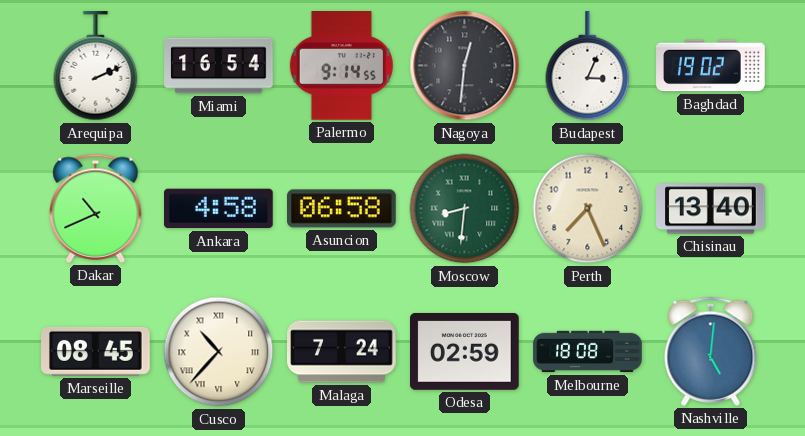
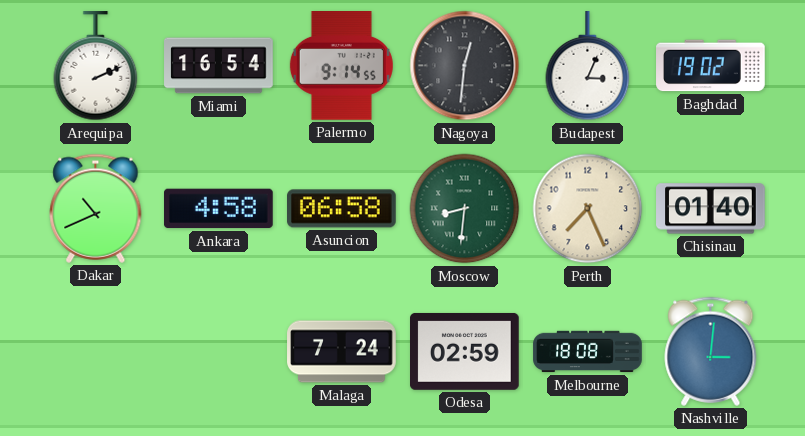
Chisinau: 13:40 -> 01:40
Marseille: 08:45 -> none
Cusco: 10:37 -> none
Nashville: 5:01 -> 3:01
